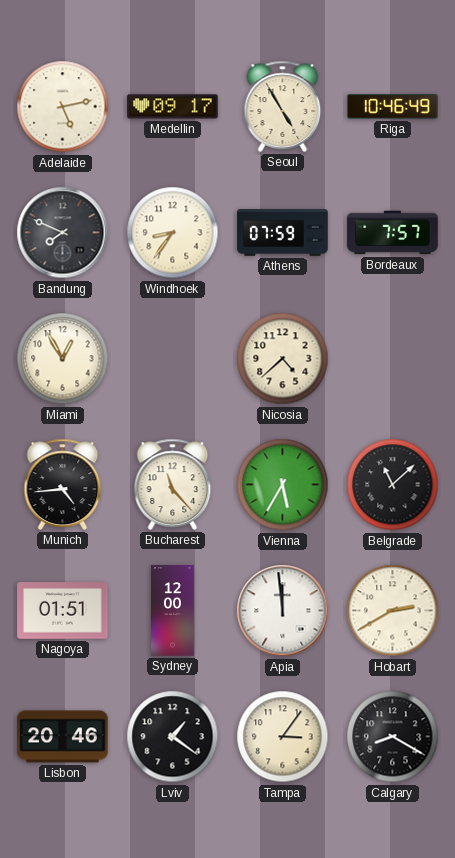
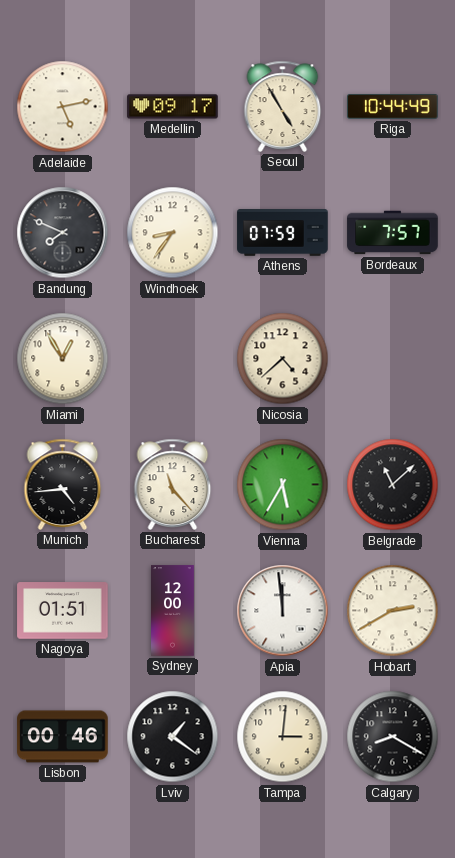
Riga: 10:46 -> 10:44
Lisbon: 20:46 -> 00:46
Tampa: 3:06 -> 3:01
